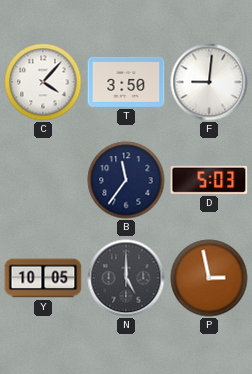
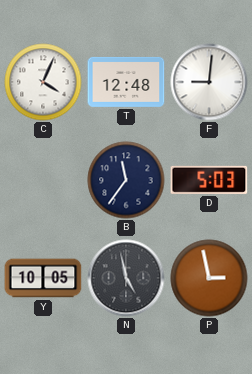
C: 4:07 -> 4:04
T: 3:50 -> 12:48
N: 5:00 -> 4:58
